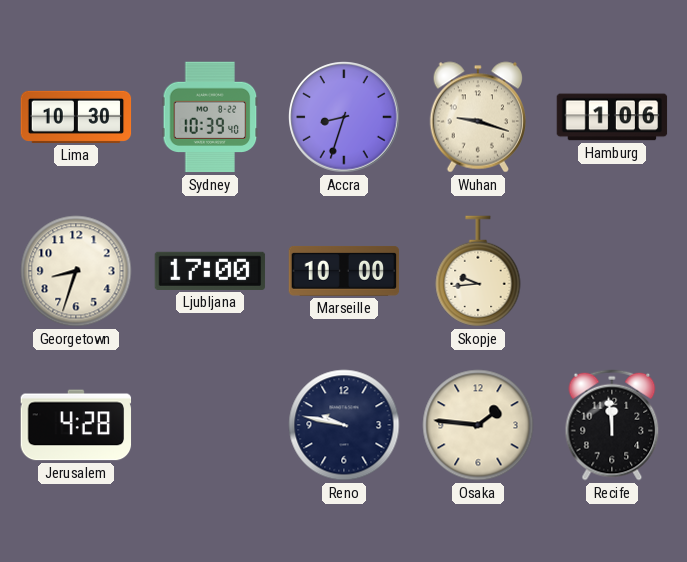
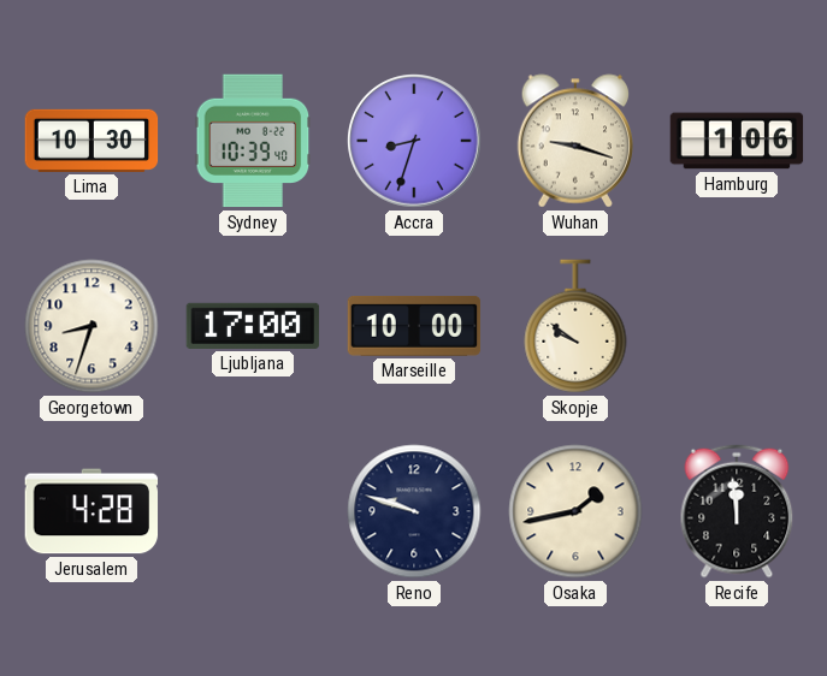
Skopje: 9:44 -> 9:51
Reno: 9:47 -> 9:48
Osaka: 1:46 -> 1:43
